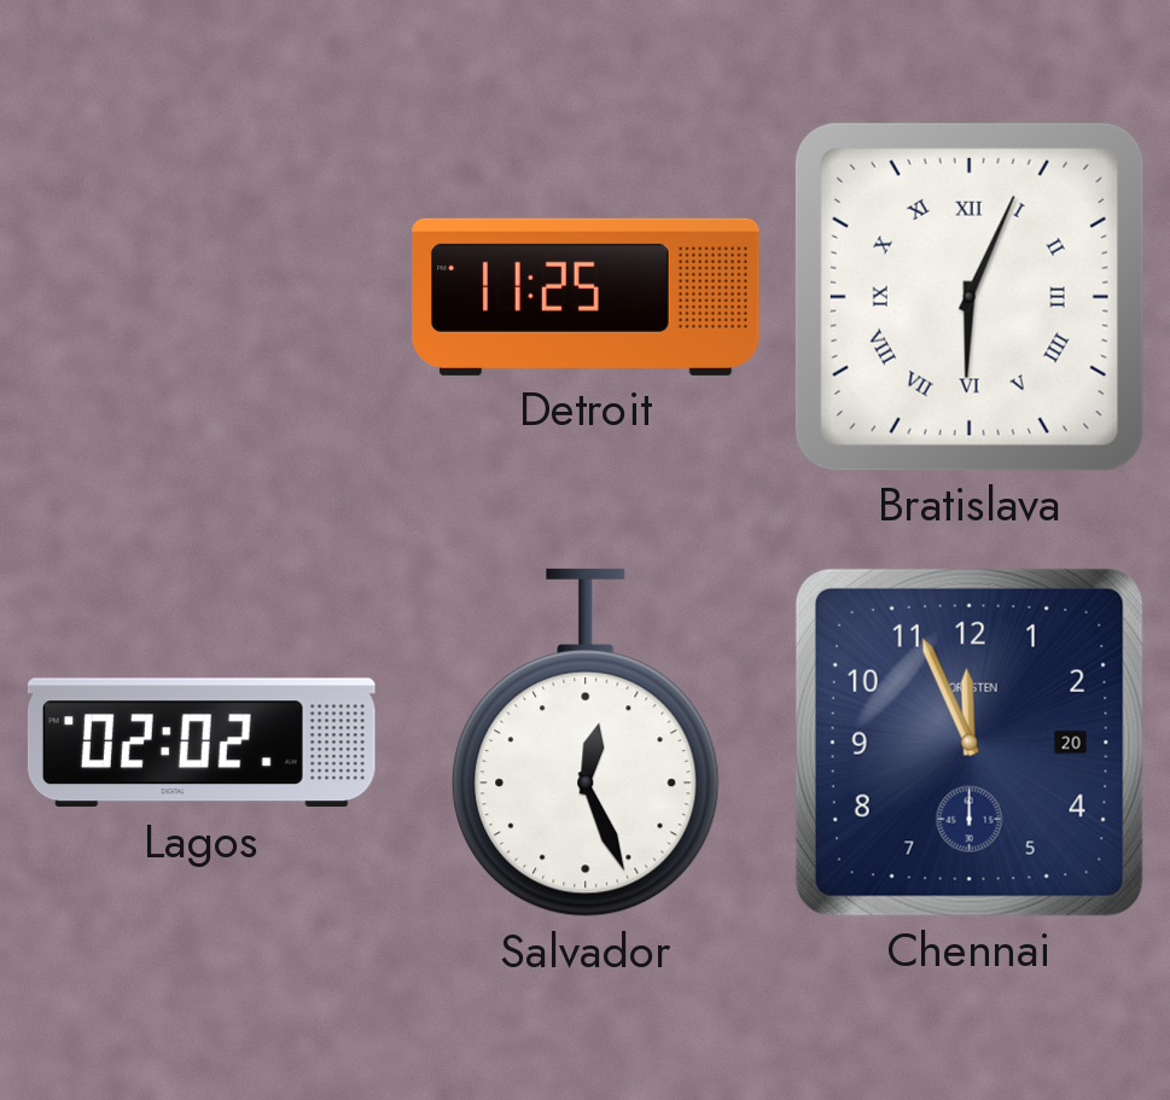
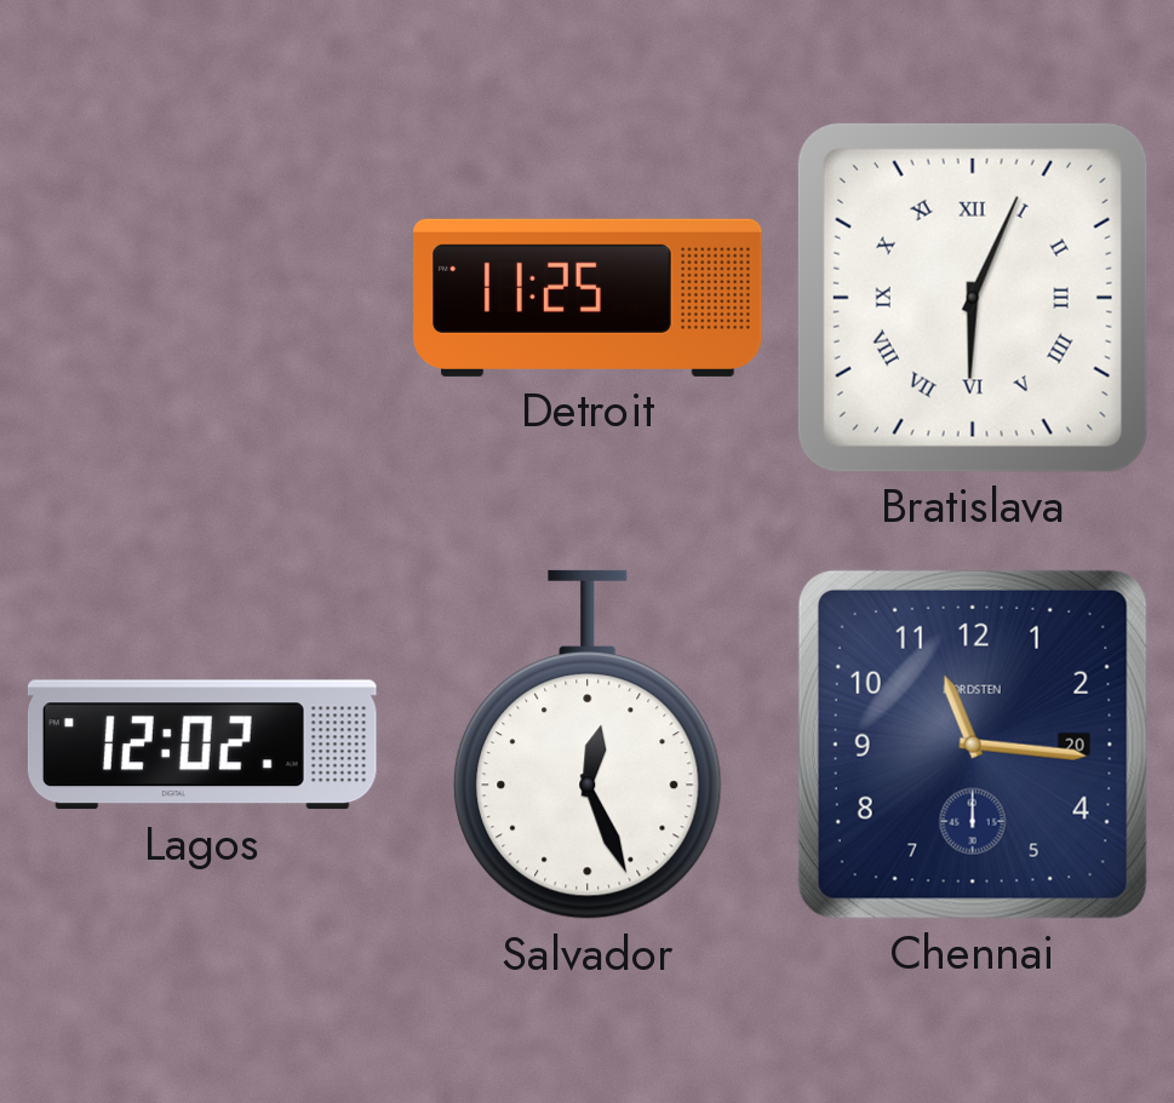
Lagos: 02:02 -> 12:02
Chennai: 11:56 -> 11:16
